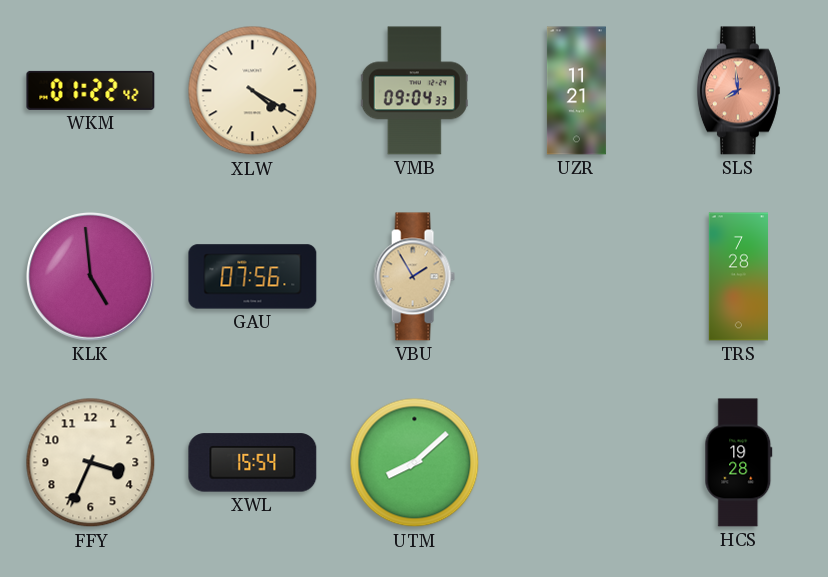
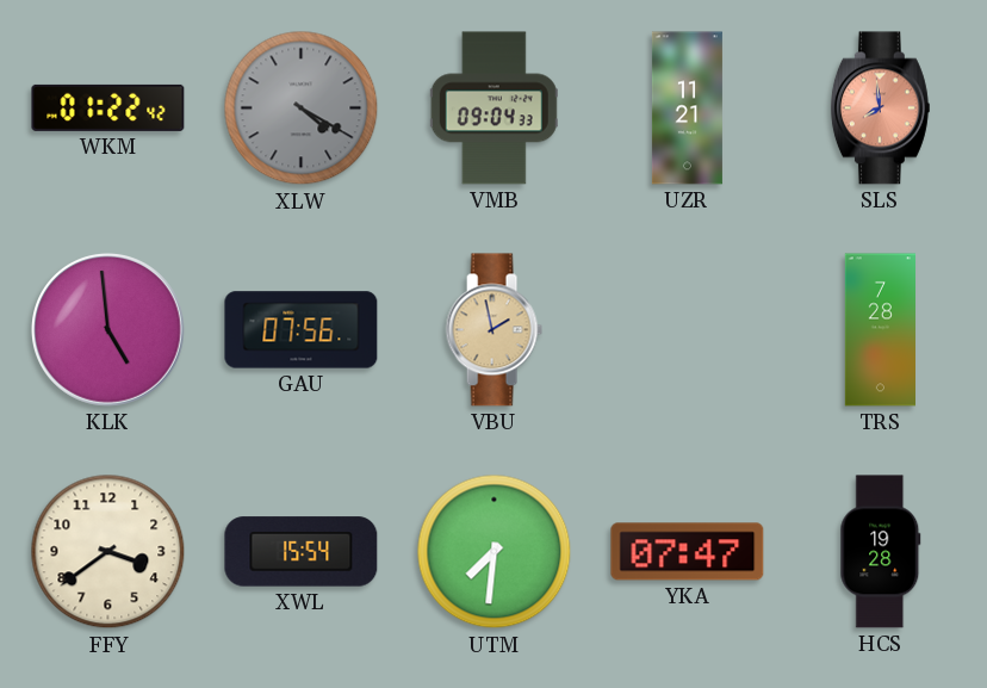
XLW dial: cream -> grey
VBU: 1:55 -> 1:58
FFY: 3:34 -> 3:39
UTM: 8:08 -> 7:31
YKA: none -> 07:47
